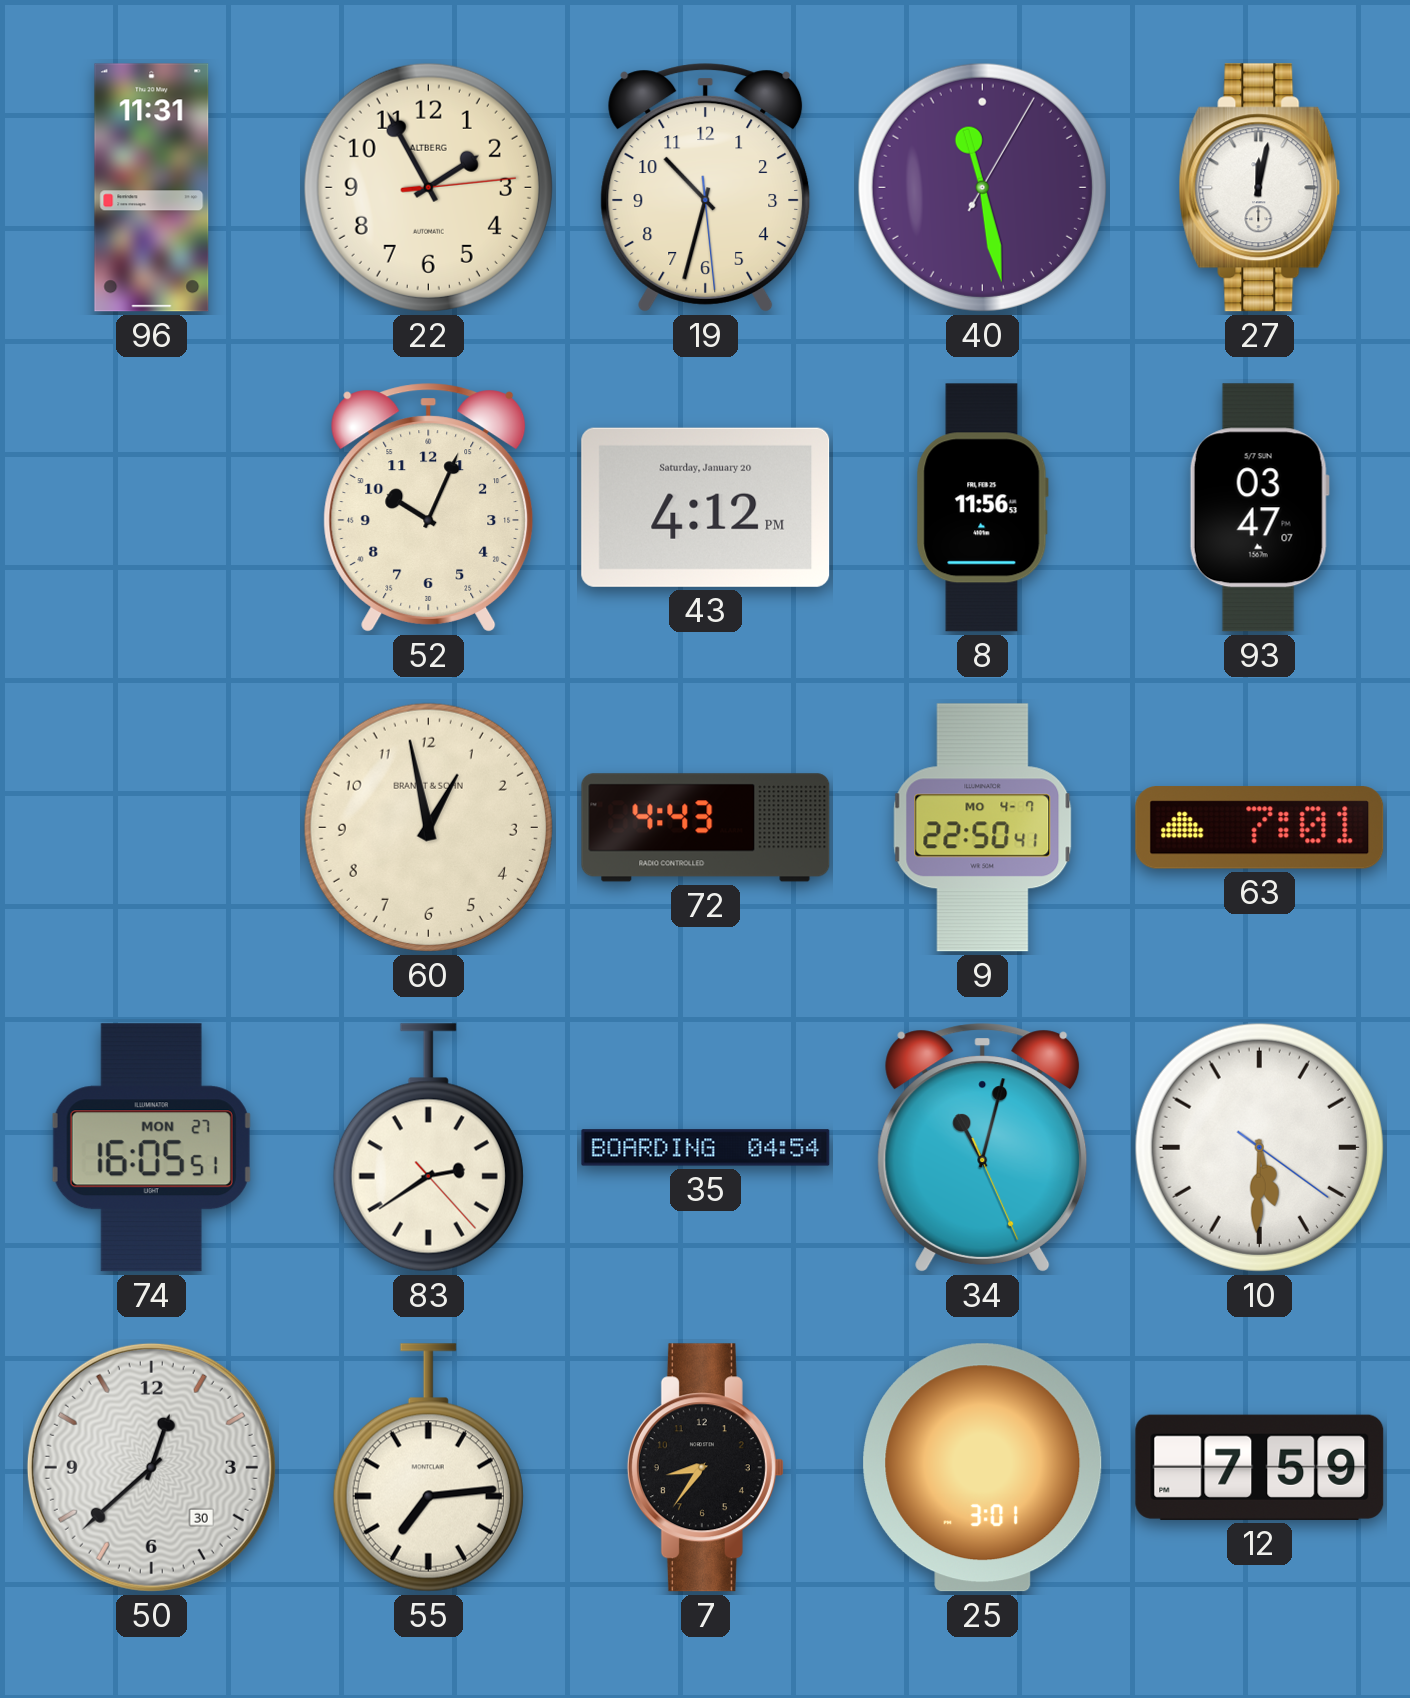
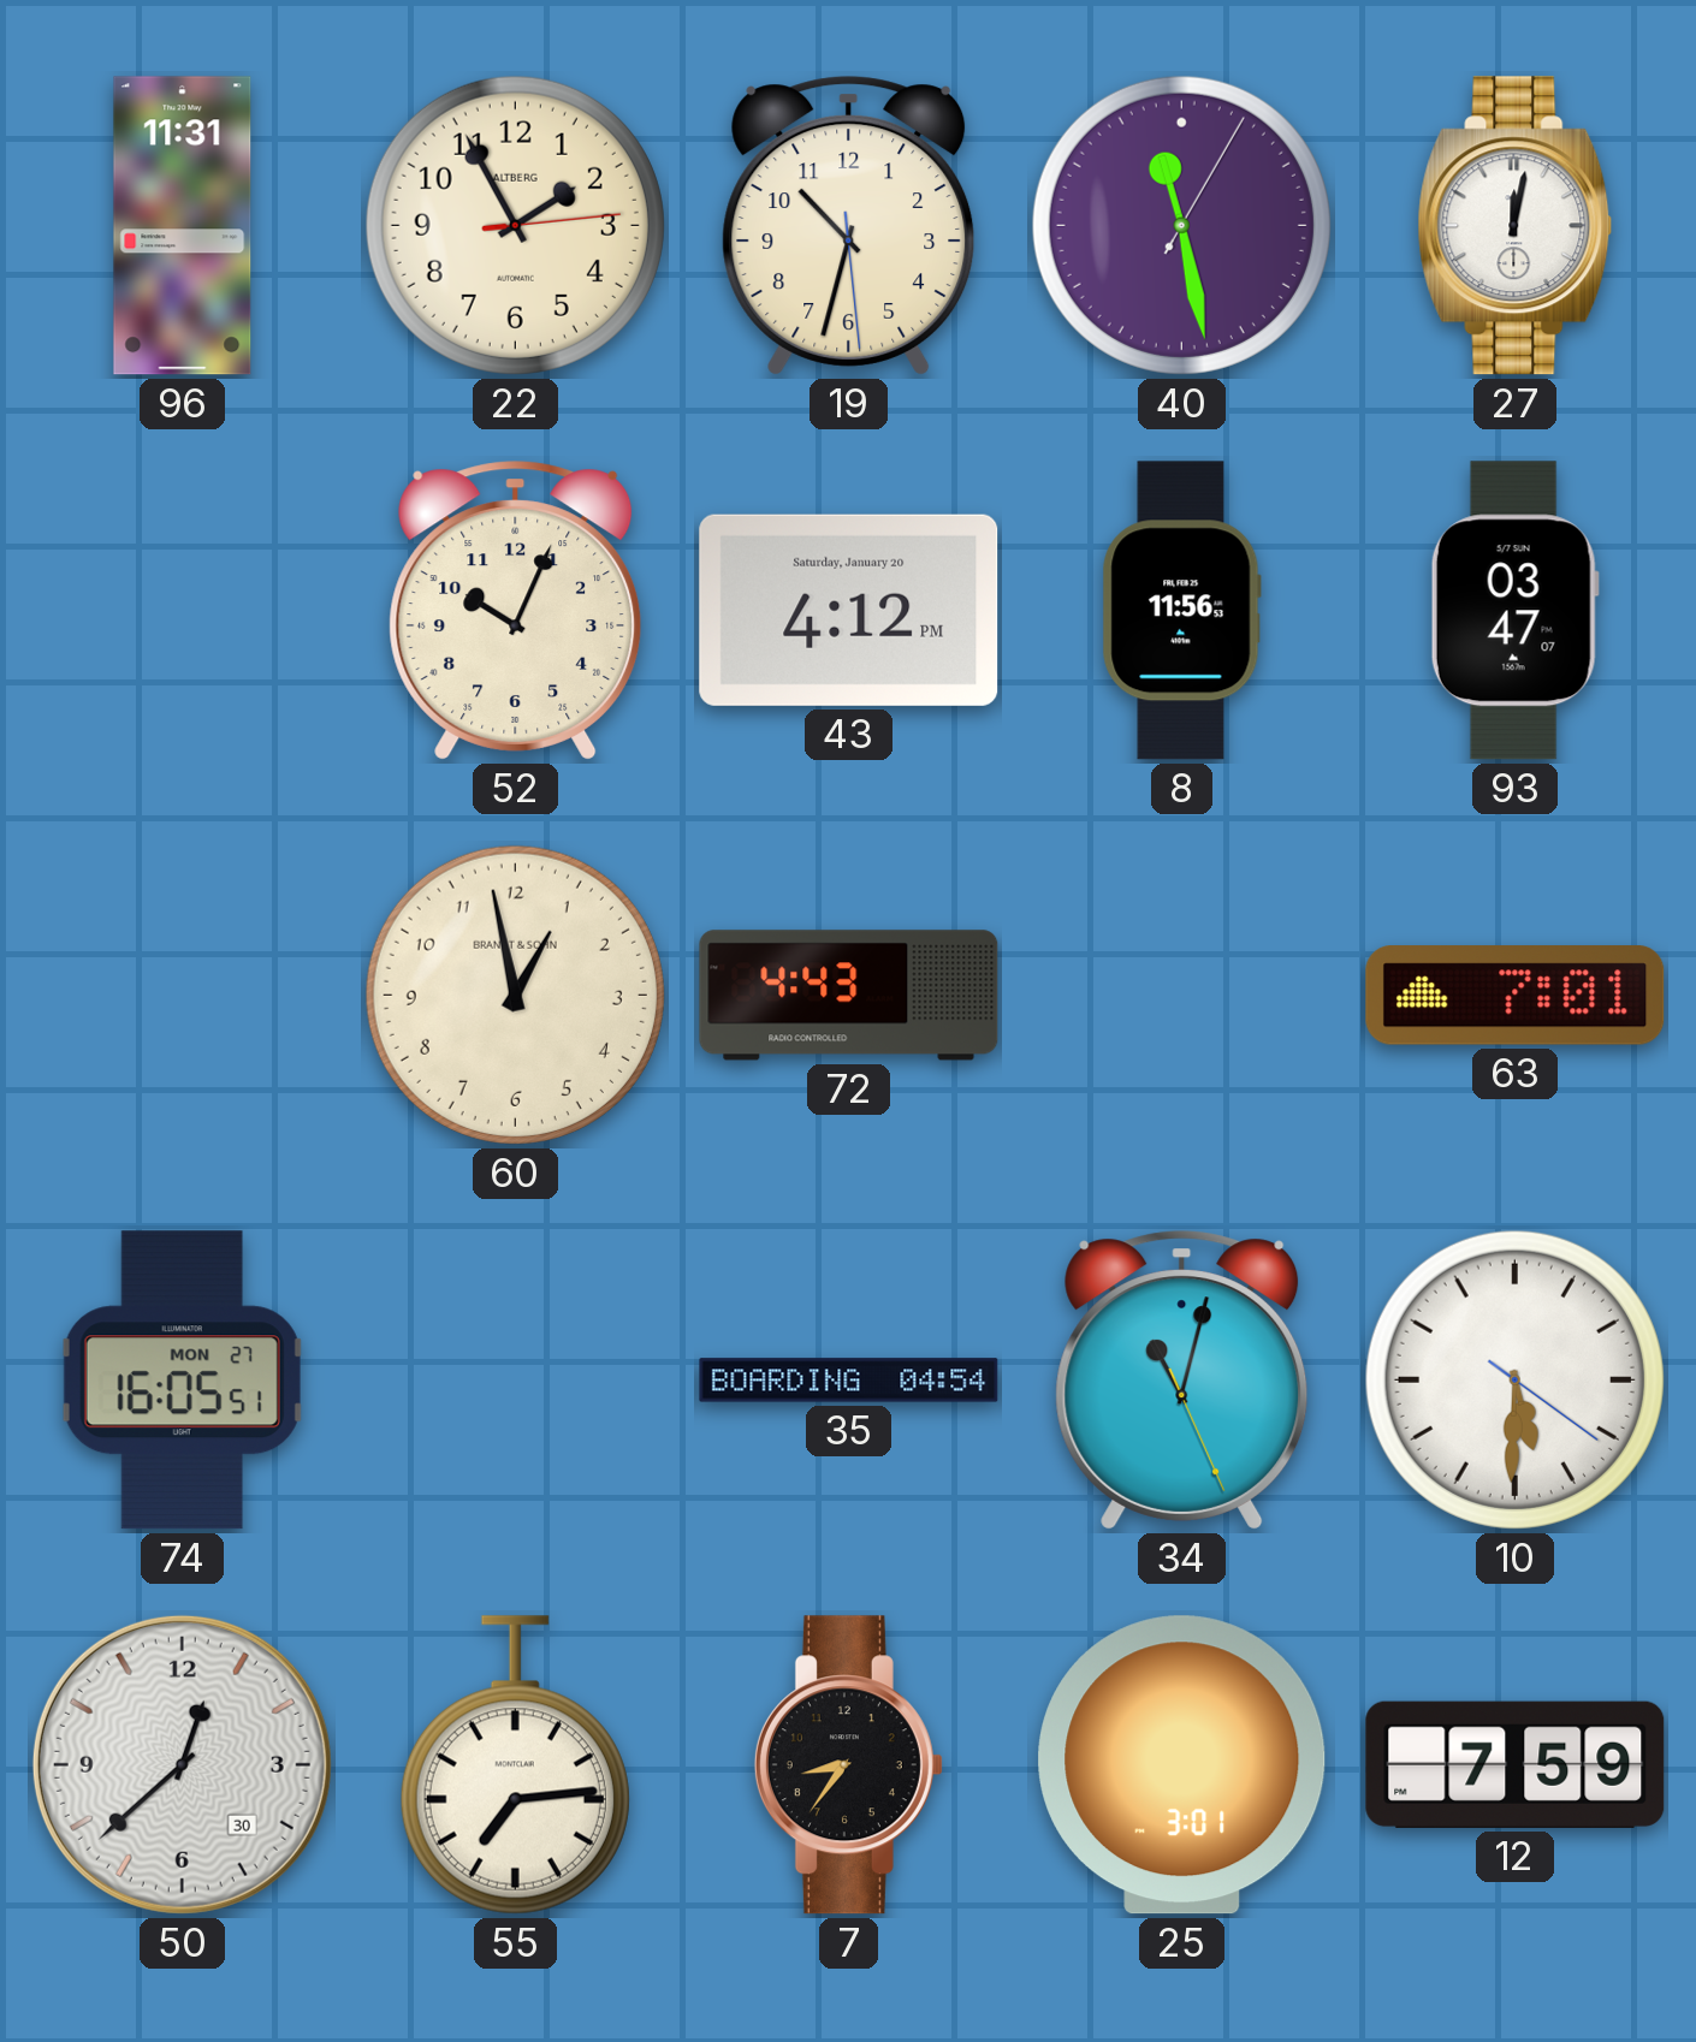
9: 22:50 -> none
83: 2:39 -> none
